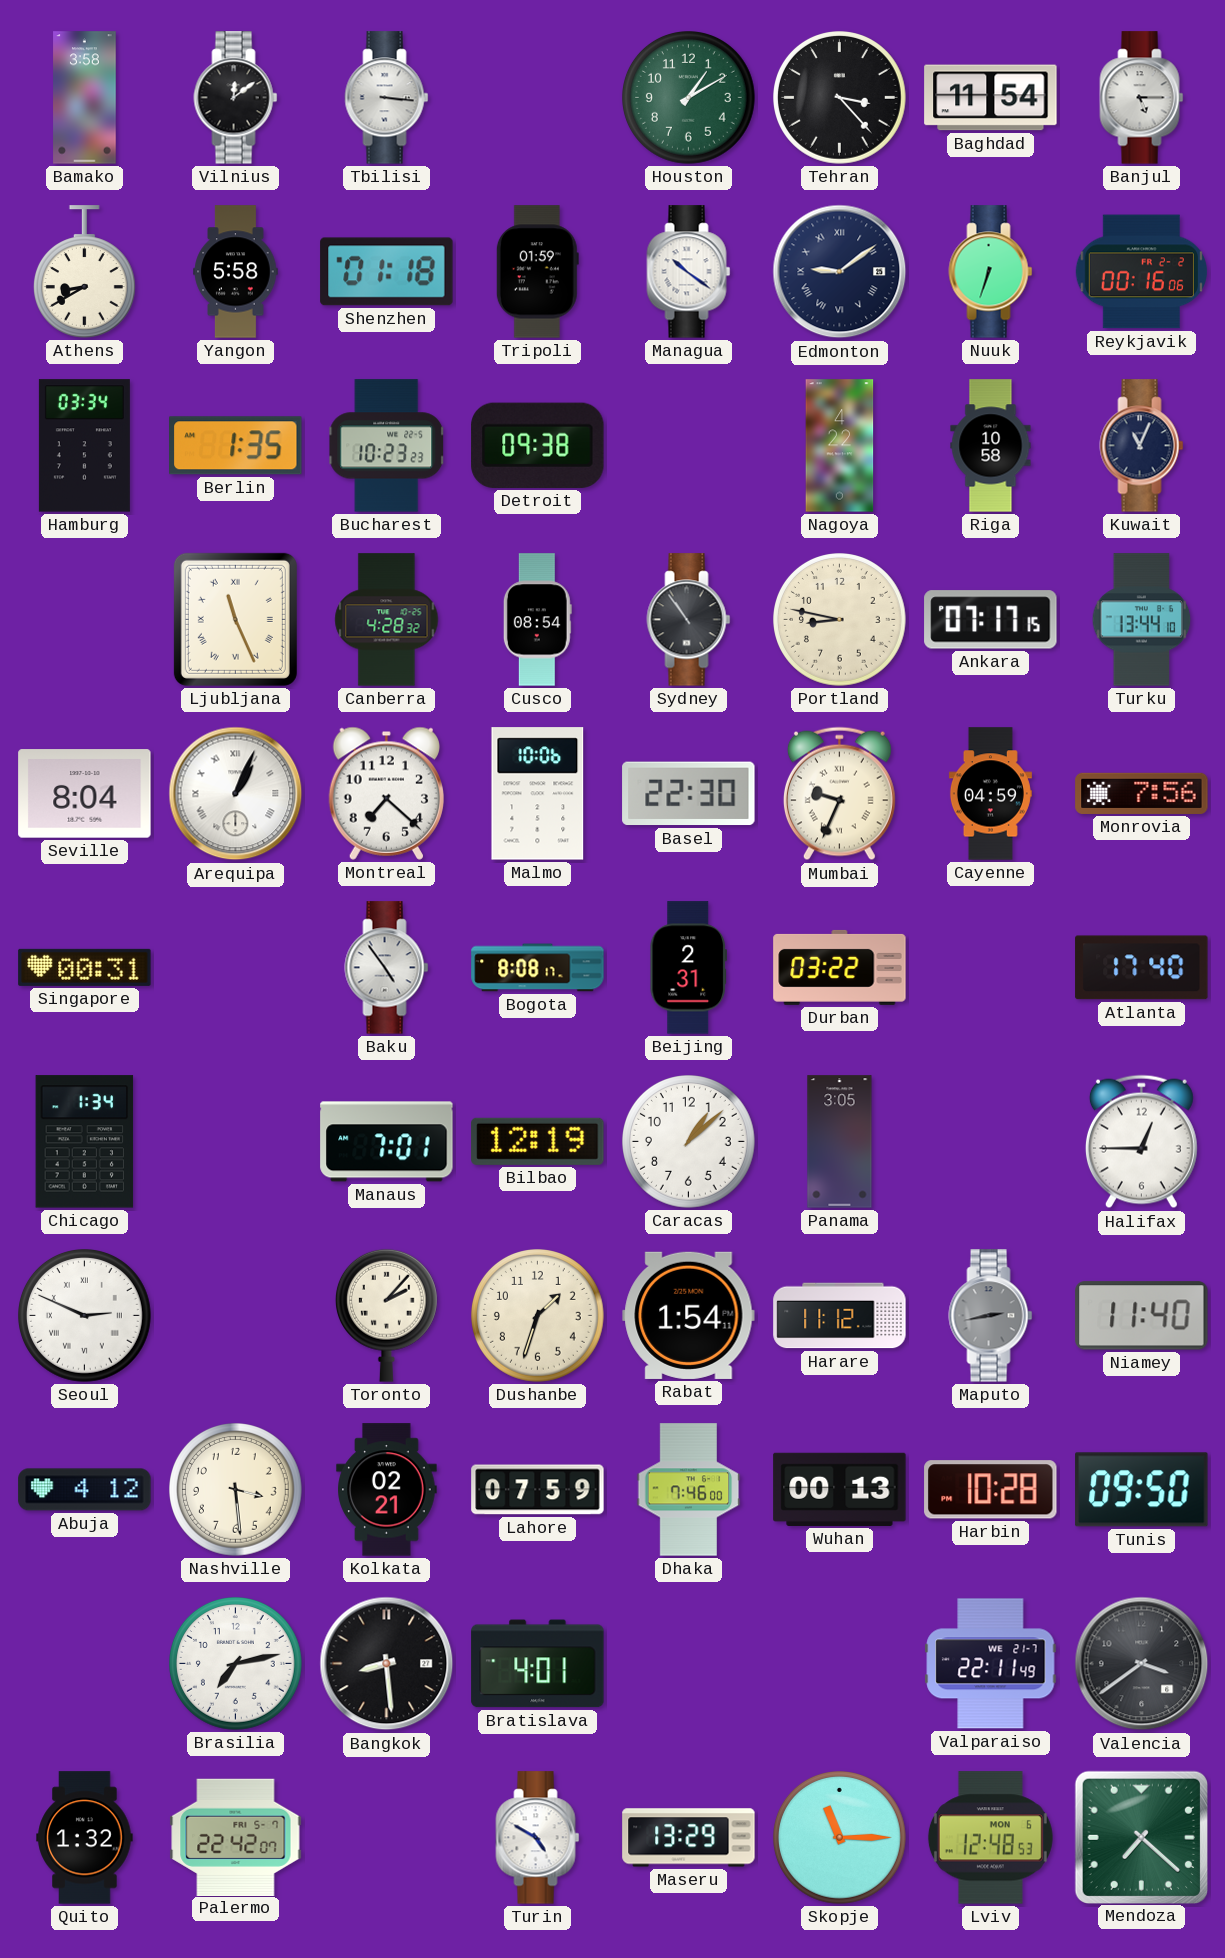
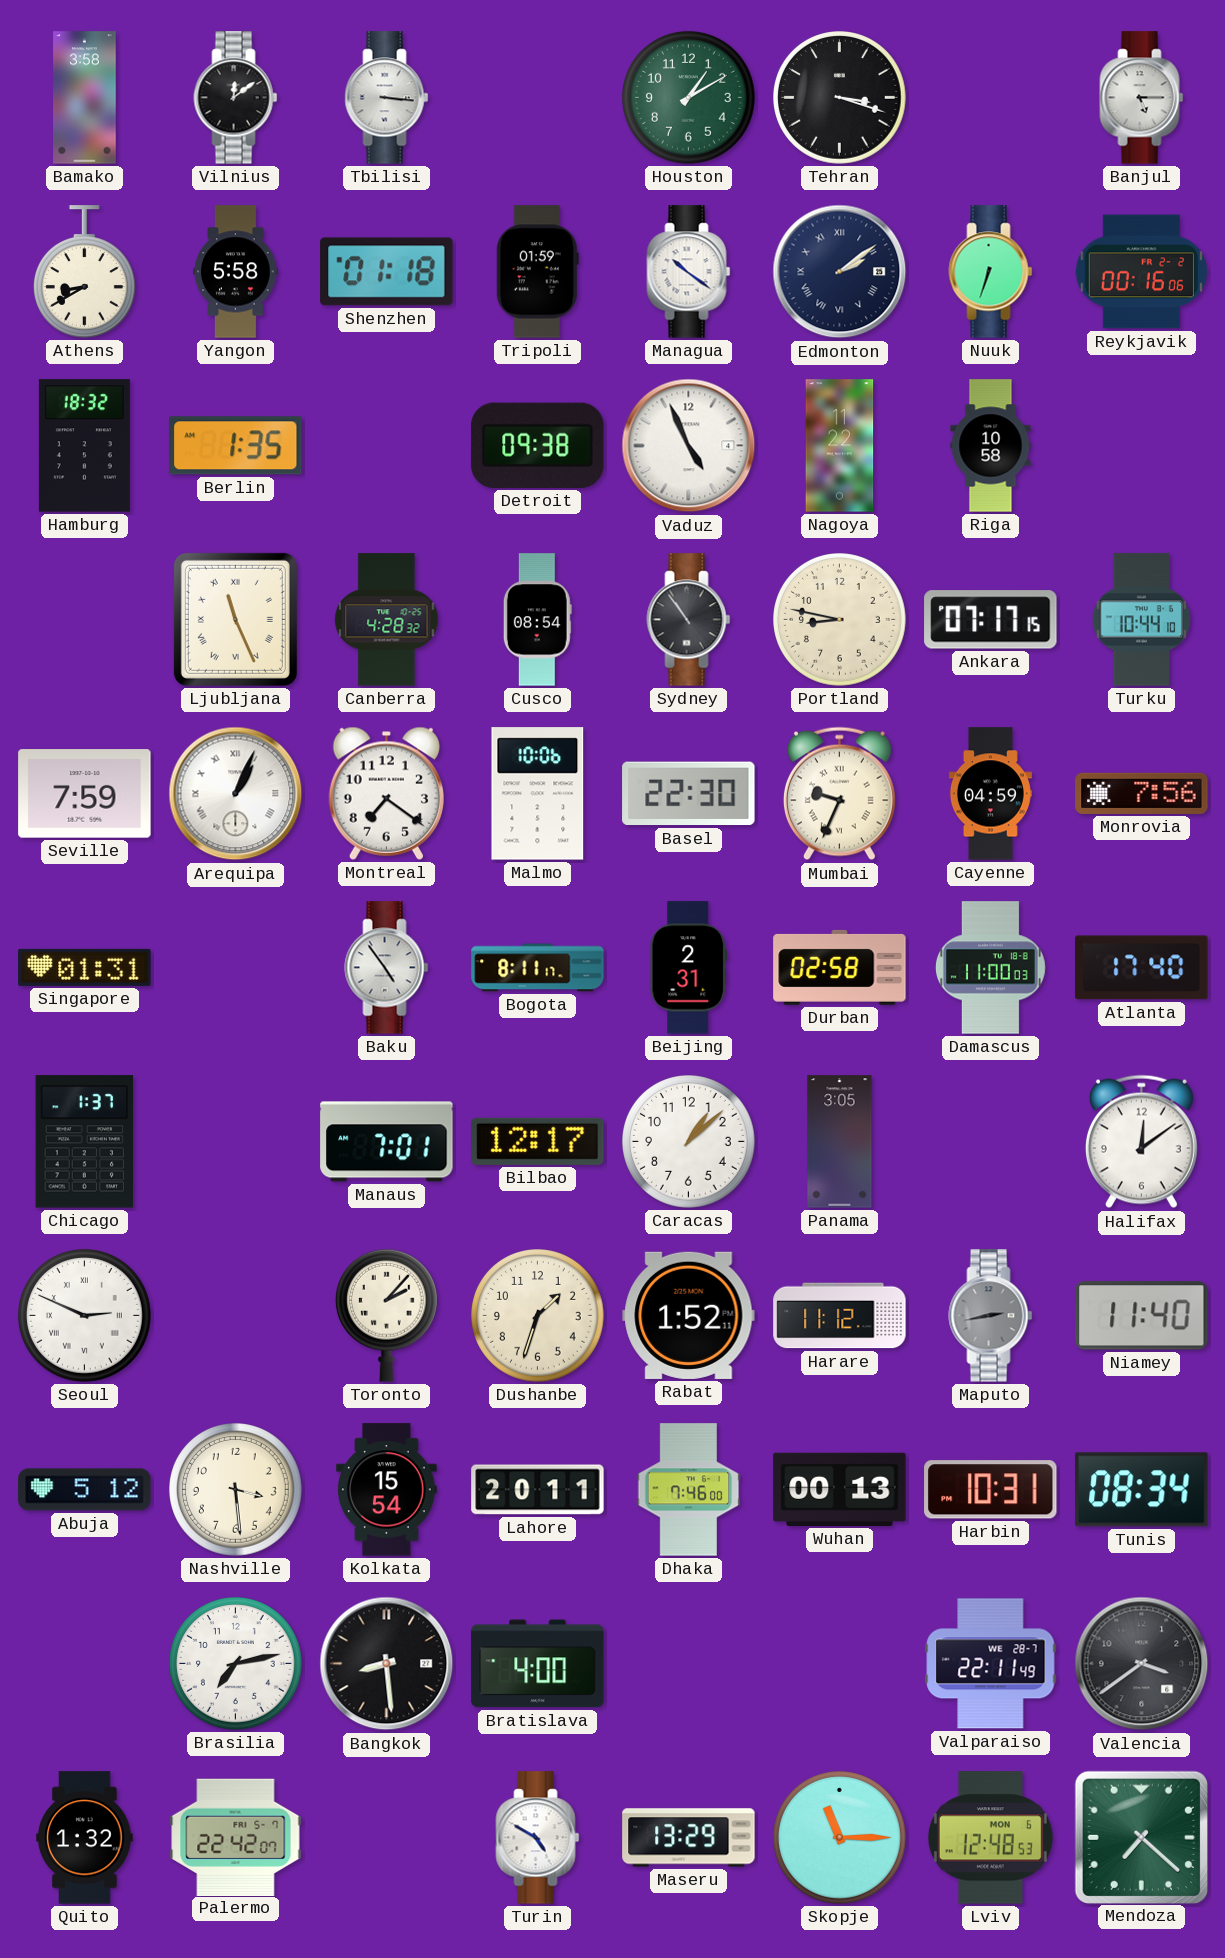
Tehran: 3:23 -> 3:18
Baghdad: 11:54 -> none
Edmonton: 9:09 -> 2:09
Hamburg: 03:34 -> 18:32
Bucharest: 10:23 -> none
Vaduz: none -> 4:56
Nagoya: 4:22 -> 11:22
Kuwait: 11:04 -> none
Turku: 13:44 -> 10:44
Seville: 8:04 -> 7:59
Montreal: 7:22 -> 7:21
Singapore: 00:31 -> 01:31
Bogota: 8:08 -> 8:11
Durban: 03:22 -> 02:58
Damascus: none -> 11:00
Chicago: 1:34 -> 1:37
Bilbao: 12:19 -> 12:17
Halifax: 12:45 -> 12:09
Rabat: 1:54 -> 1:52
Abuja: 4:12 -> 5:12
Kolkata: 02:21 -> 15:54
Lahore: 07:59 -> 20:11
Harbin: 10:28 -> 10:31
Tunis: 09:50 -> 08:34
Bratislava: 4:01 -> 4:00
Valparaiso date: WE 21-7 -> WE 28-7
